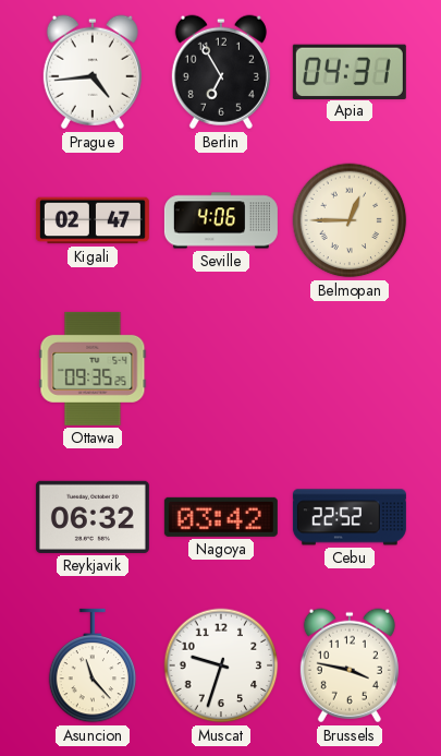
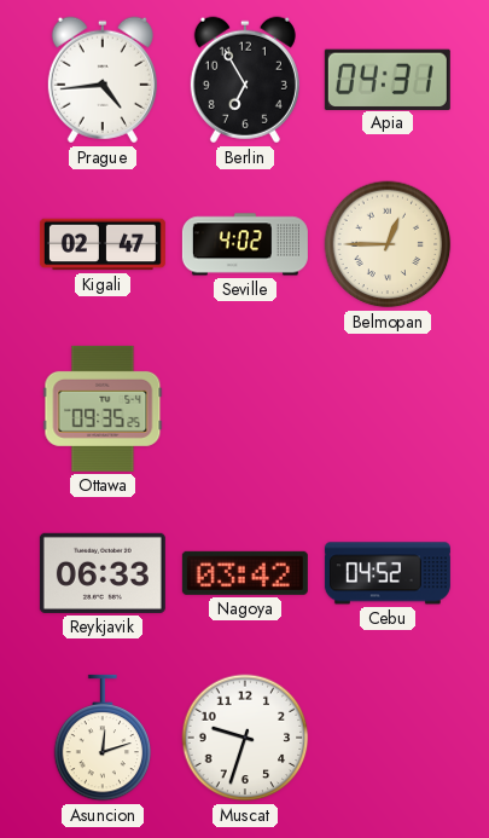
Seville: 4:06 -> 4:02
Reykjavik: 06:32 -> 06:33
Cebu: 22:52 -> 04:52
Asuncion: 11:23 -> 12:12
Brussels: 3:47 -> none
